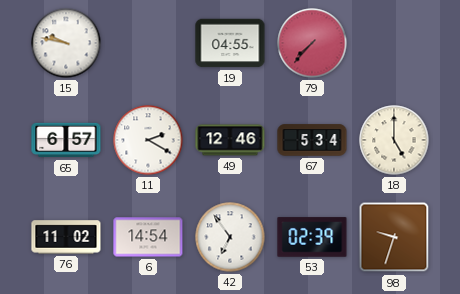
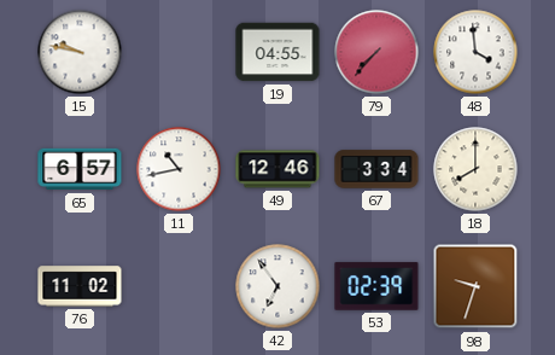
48: none -> 3:59
11: 2:20 -> 10:43
67: 5:34 -> 3:34
18: 5:00 -> 8:00
6: 14:54 -> none
